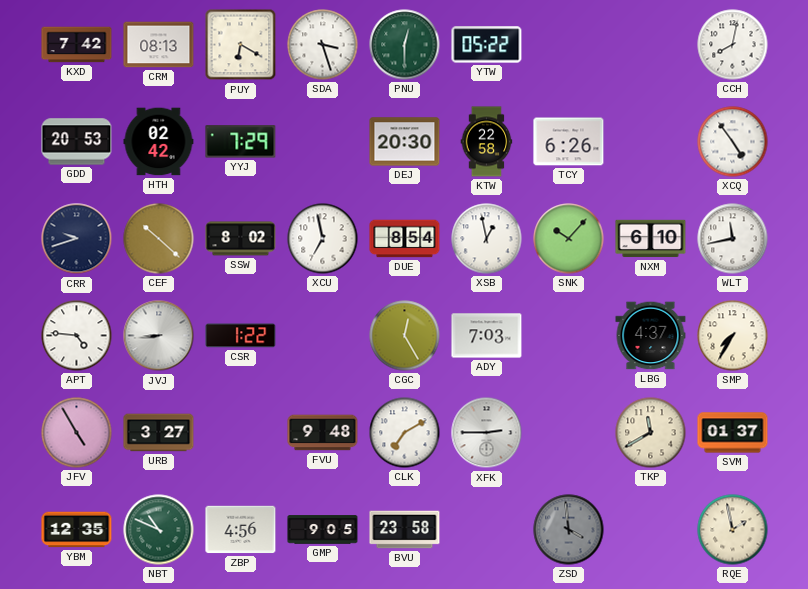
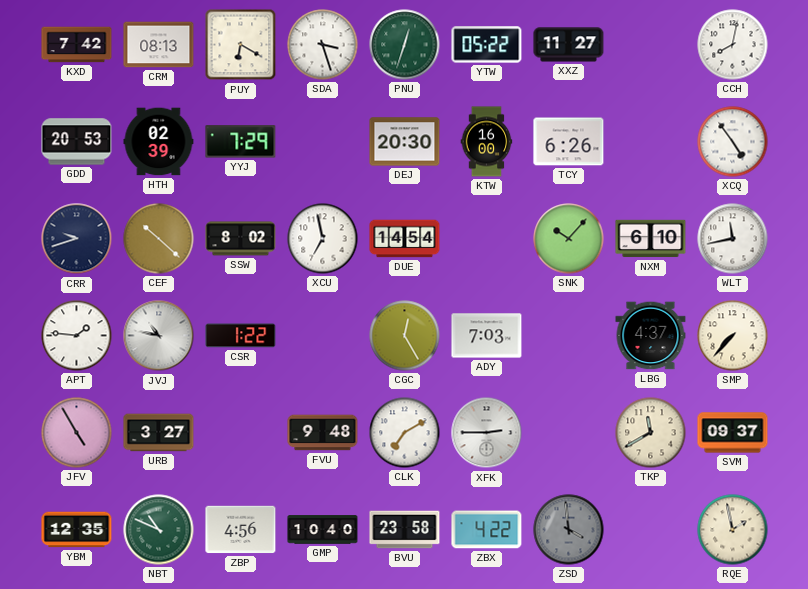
PNU: 12:30 -> 12:33
XXZ: none -> 11:27
HTH: 02:42 -> 02:39
KTW: 22:58 -> 16:00
DUE: 8:54 -> 14:54
XSB: 12:58 -> none
APT: 4:46 -> 1:46
JVJ: 8:44 -> 10:47
SMP: 7:35 -> 7:37
SVM: 01:37 -> 09:37
GMP: 9:05 -> 10:40
ZBX: none -> 4:22
